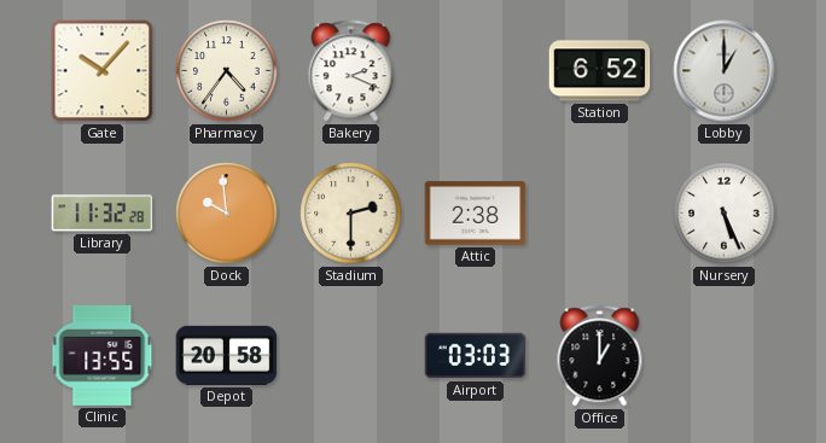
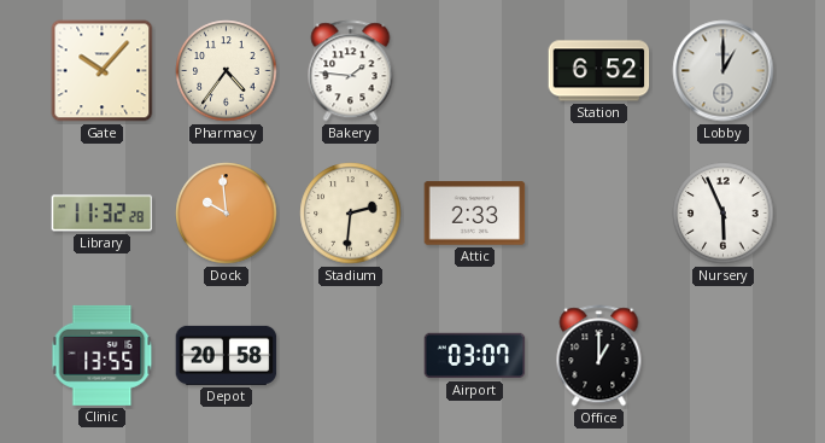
Bakery: 2:19 -> 1:46
Stadium: 2:30 -> 2:31
Attic: 2:38 -> 2:33
Nursery: 5:26 -> 5:56
Airport: 03:03 -> 03:07
